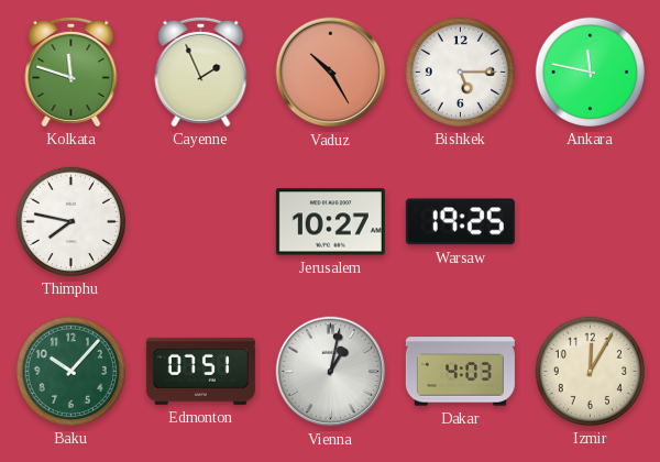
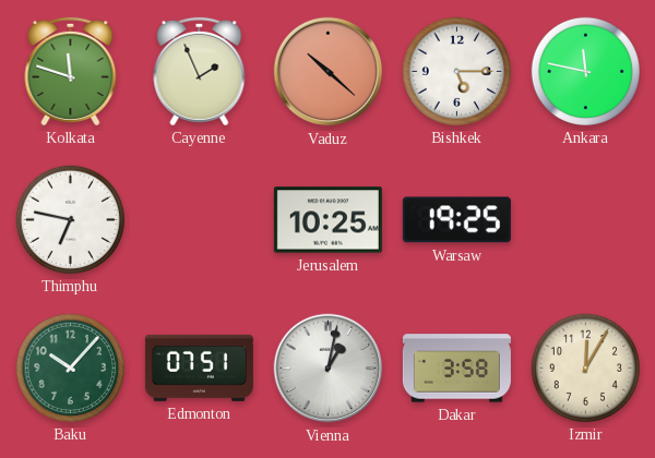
Vaduz: 10:25 -> 10:22
Thimphu: 7:47 -> 6:47
Jerusalem: 10:27 -> 10:25
Dakar: 4:03 -> 3:58
